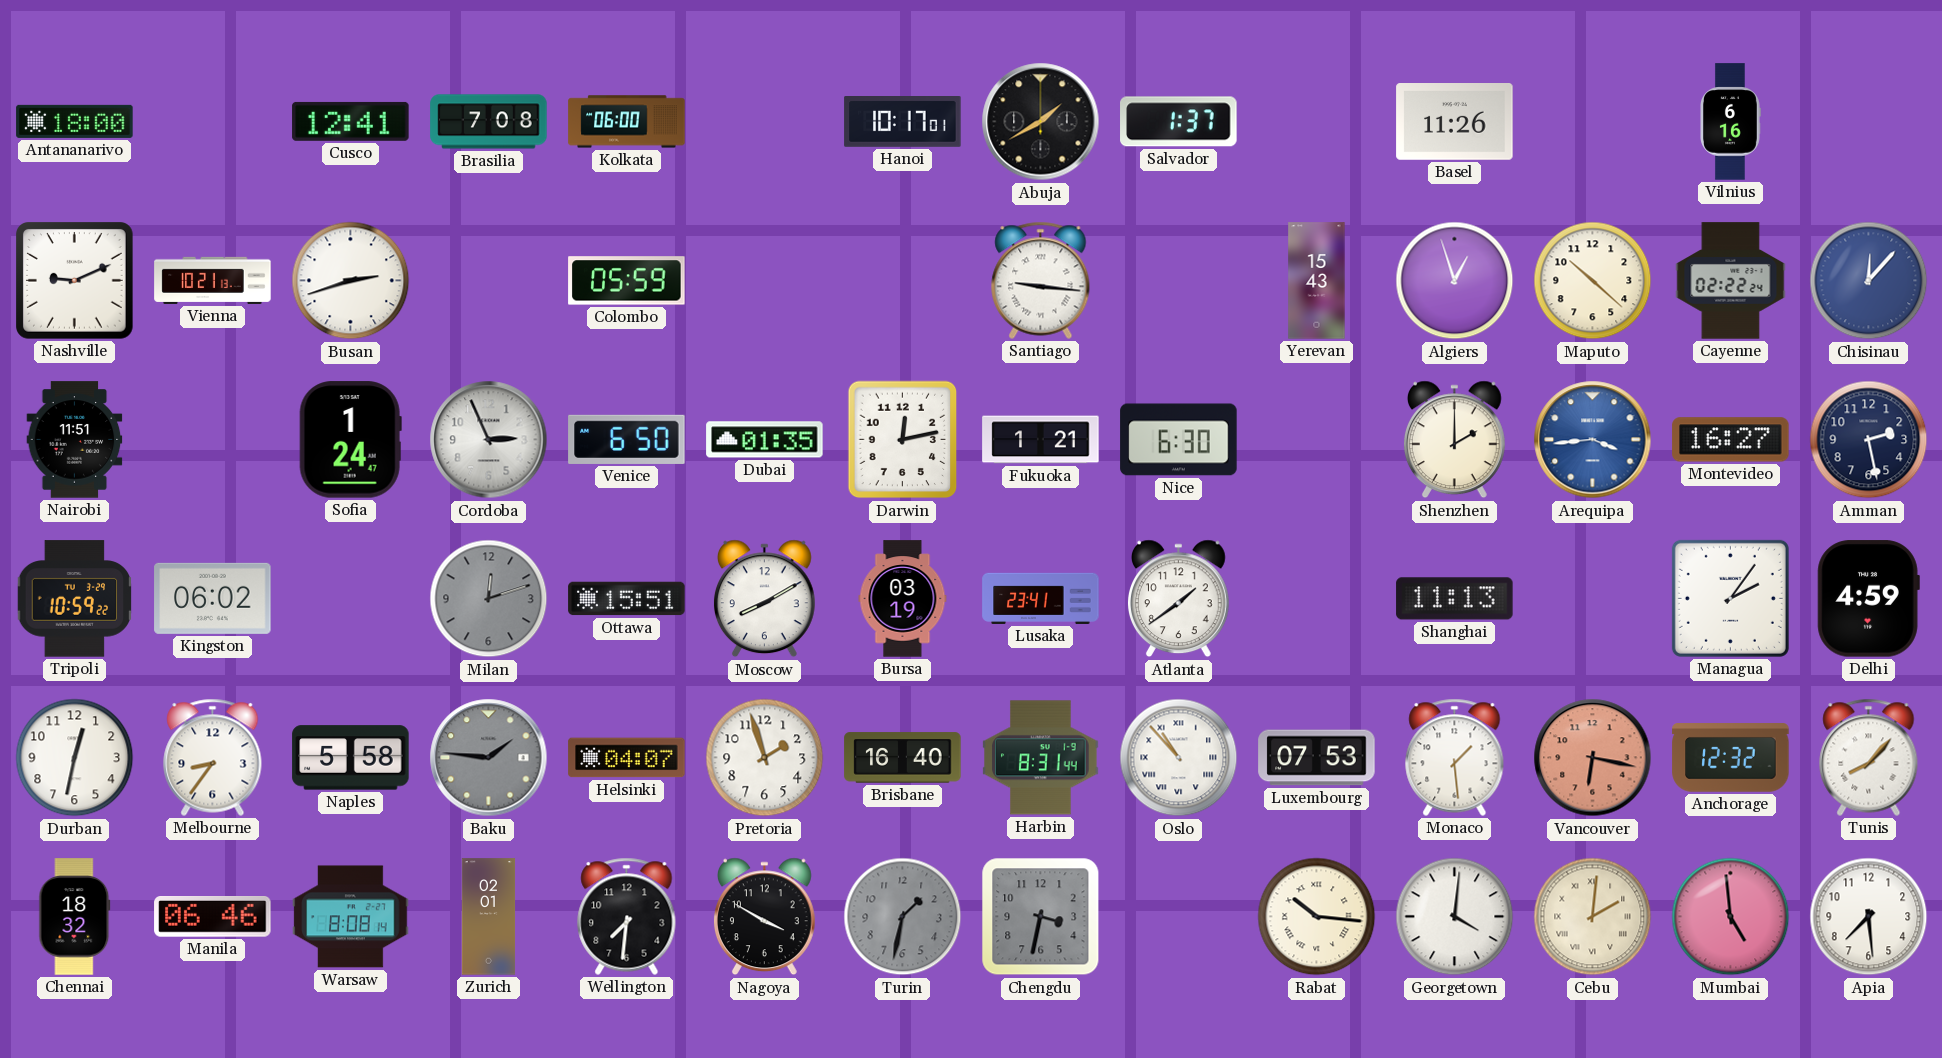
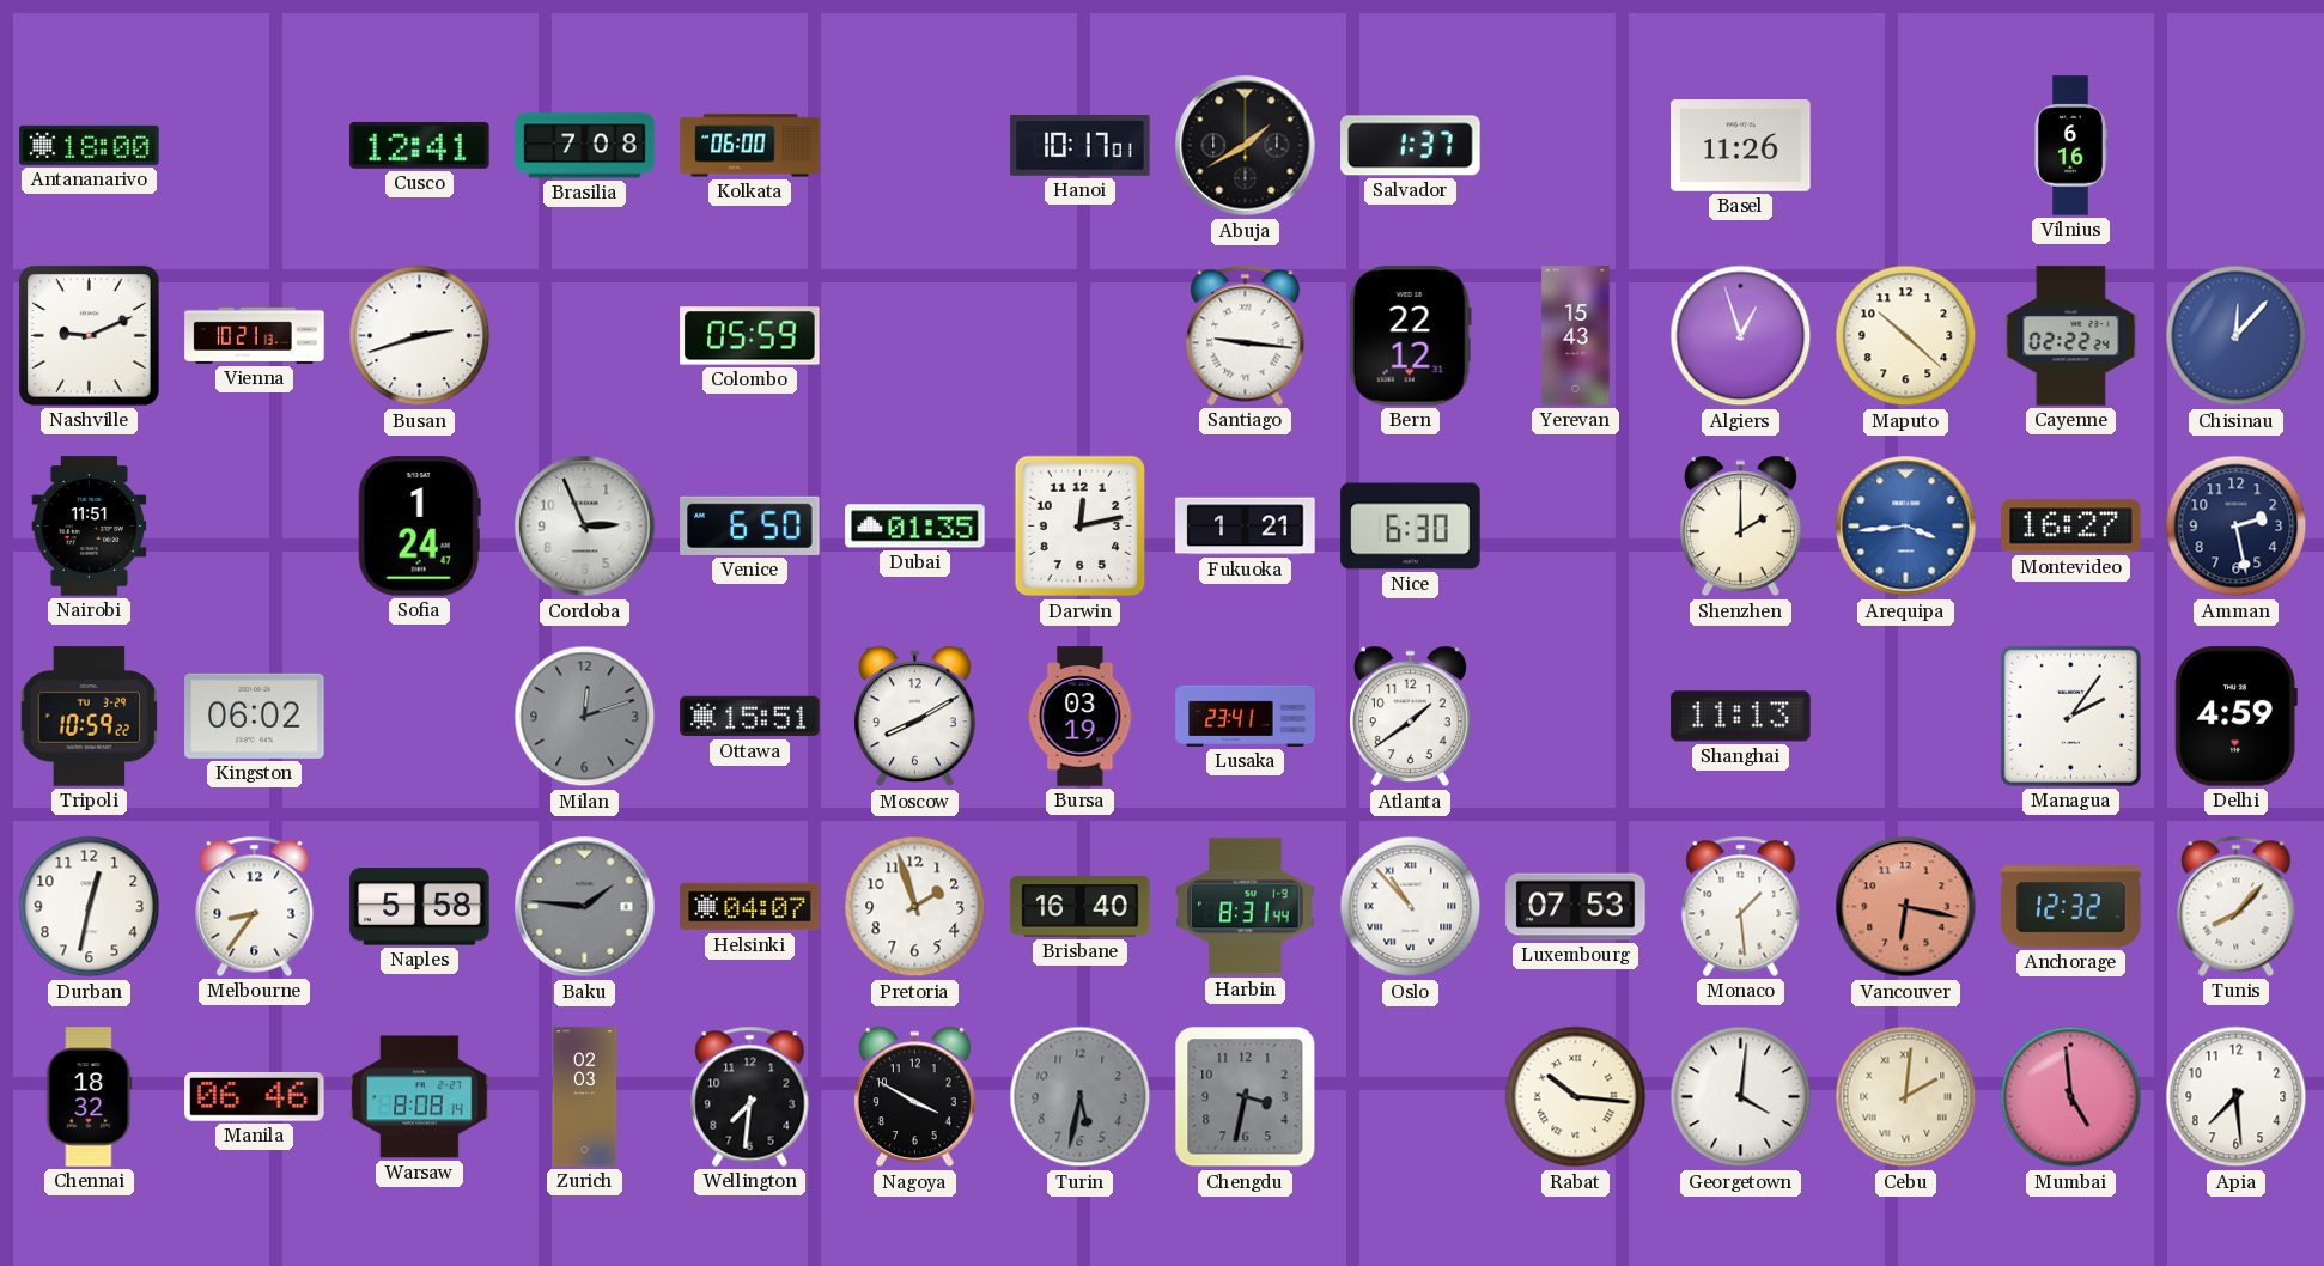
Bern: none -> 22:12
Zurich: 02:01 -> 02:03
Turin: 1:32 -> 5:32
